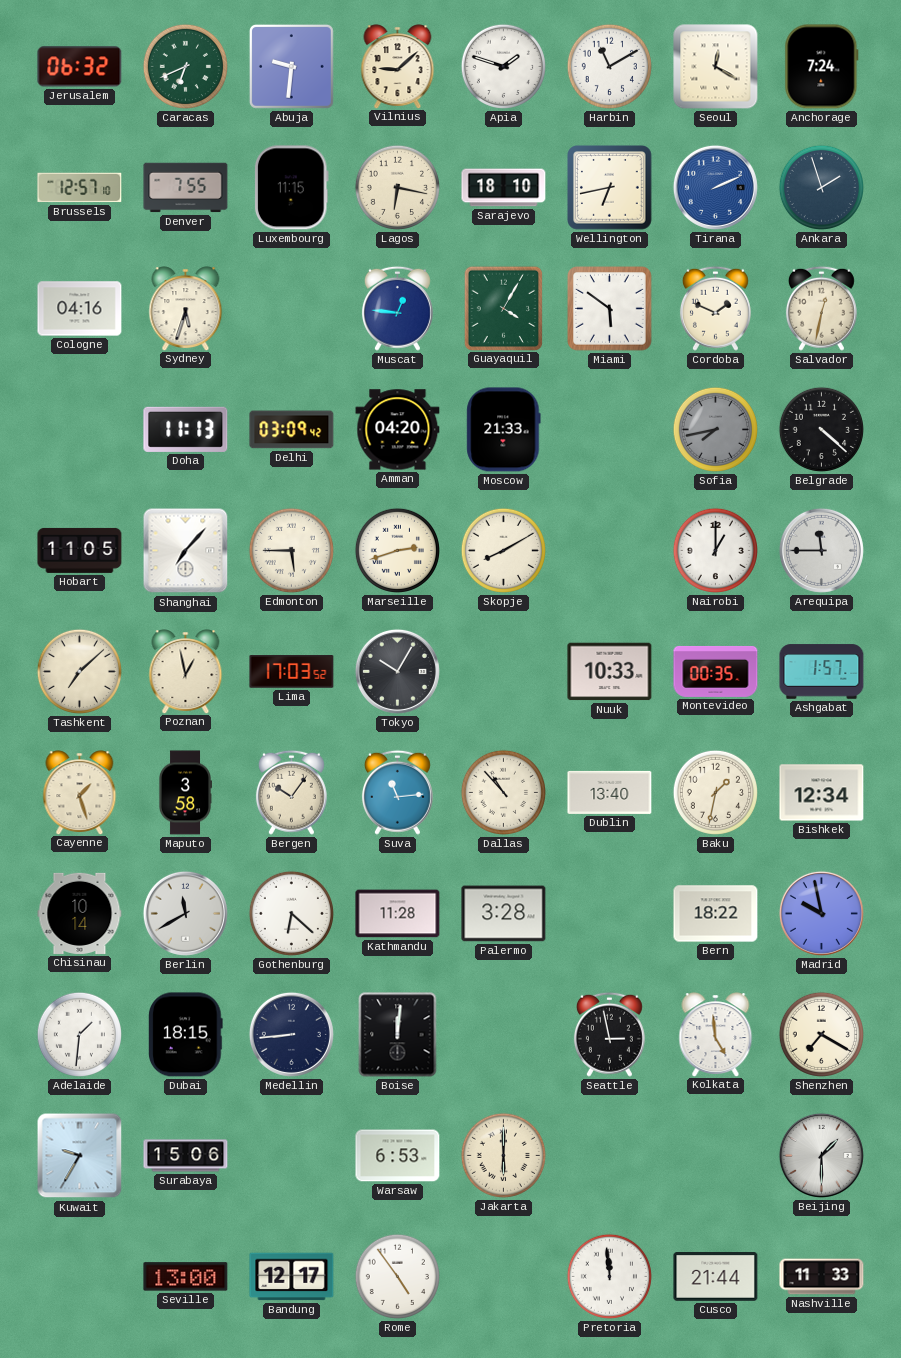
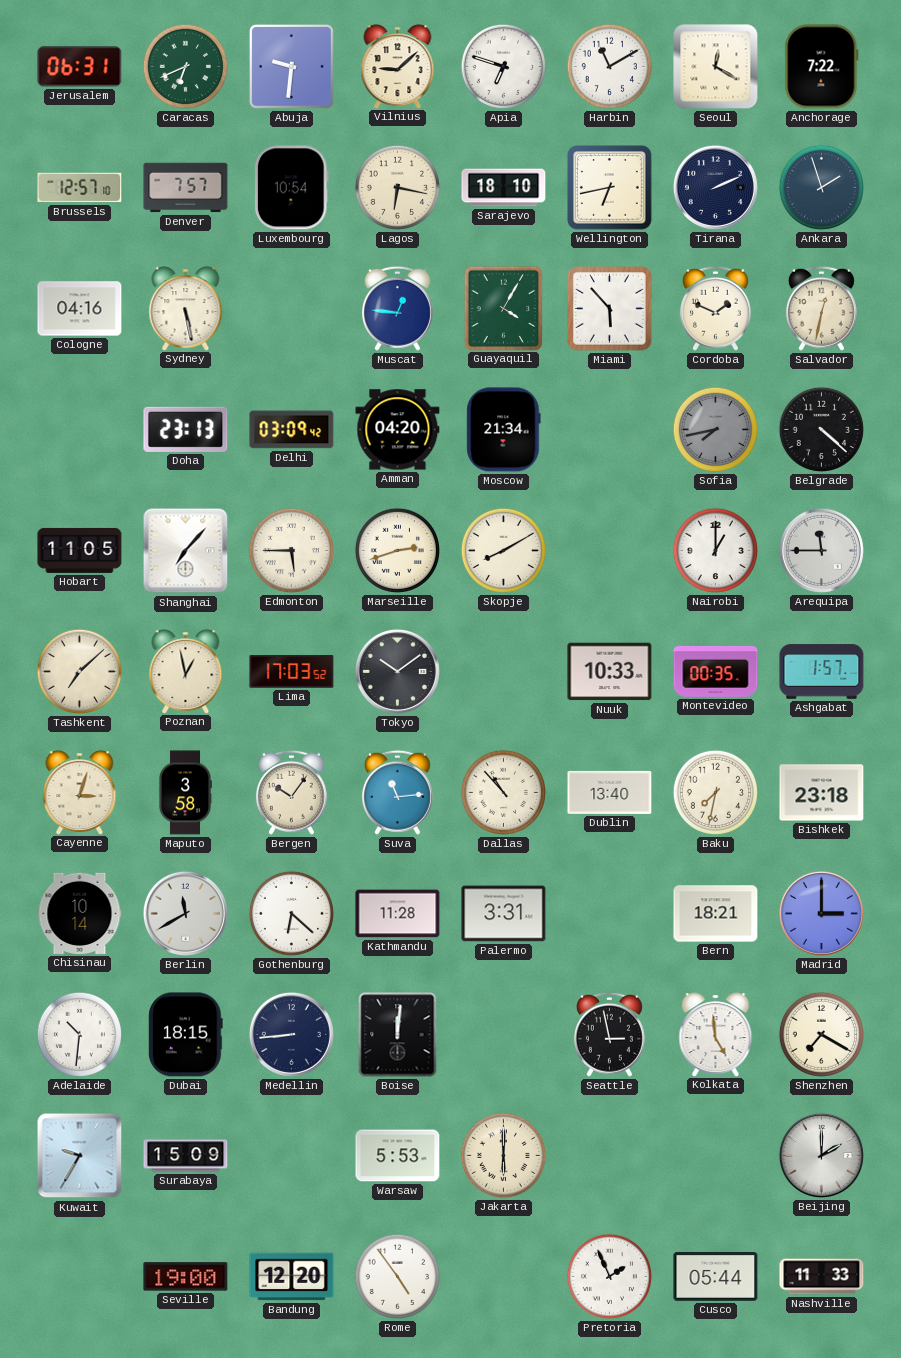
Jerusalem: 06:32 -> 06:31
Apia: 1:48 -> 6:48
Anchorage: 7:24 -> 7:22
Denver: 7:55 -> 7:57
Luxembourg: 11:15 -> 10:54
Tirana dial: blue -> navy
Sydney: 5:33 -> 5:28
Miami: 5:51 -> 5:53
Doha: 11:13 -> 23:13
Moscow: 21:33 -> 21:34
Tokyo: 10:05 -> 10:09
Cayenne: 1:27 -> 3:03
Baku: 1:32 -> 7:32
Bishkek: 12:34 -> 23:18
Palermo: 3:28 -> 3:31
Bern: 18:22 -> 18:21
Madrid: 9:58 -> 3:00
Adelaide: 1:31 -> 10:31
Surabaya: 15:06 -> 15:09
Warsaw: 6:53 -> 5:53
Beijing: 1:30 -> 2:00
Seville: 13:00 -> 19:00
Bandung: 12:17 -> 12:20
Pretoria: 11:59 -> 1:56
Cusco: 21:44 -> 05:44
